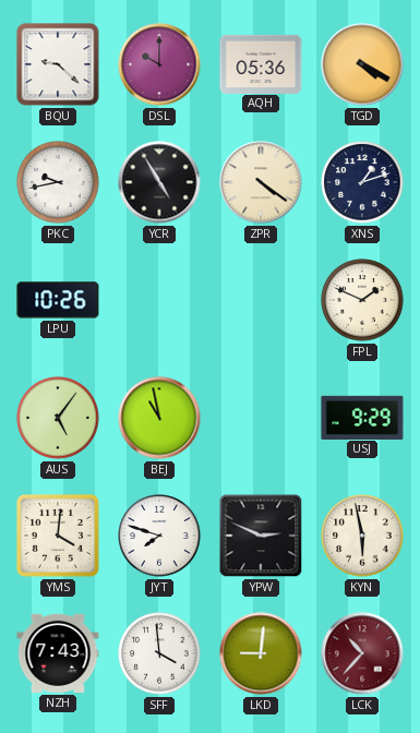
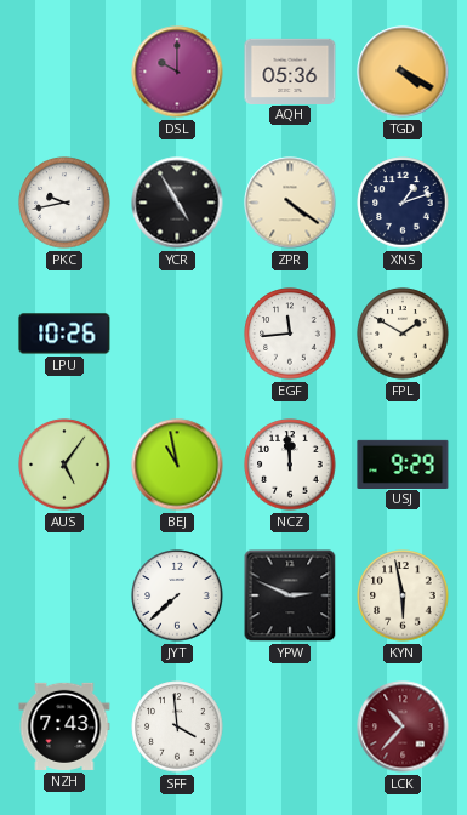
BQU: 9:22 -> none
EGF: none -> 11:44
FPL: 1:49 -> 1:50
NCZ: none -> 11:59
YMS: 4:01 -> none
JYT: 7:48 -> 7:38
LKD: 9:01 -> none
